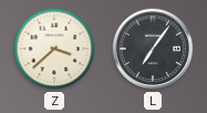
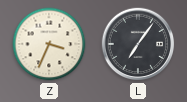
Z: 3:38 -> 3:34
